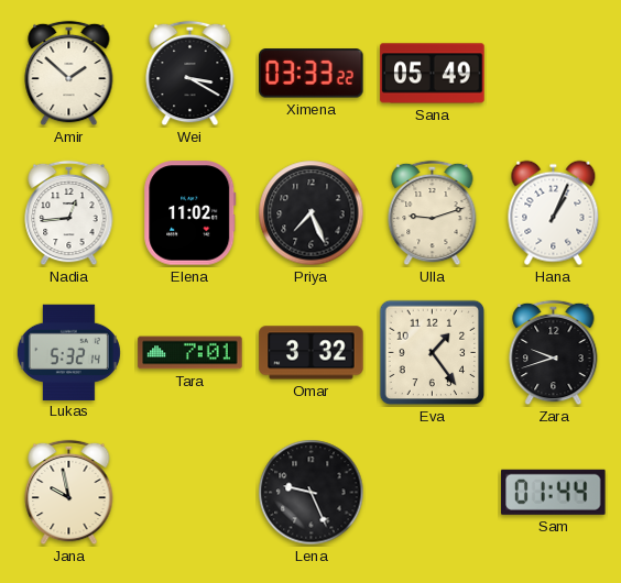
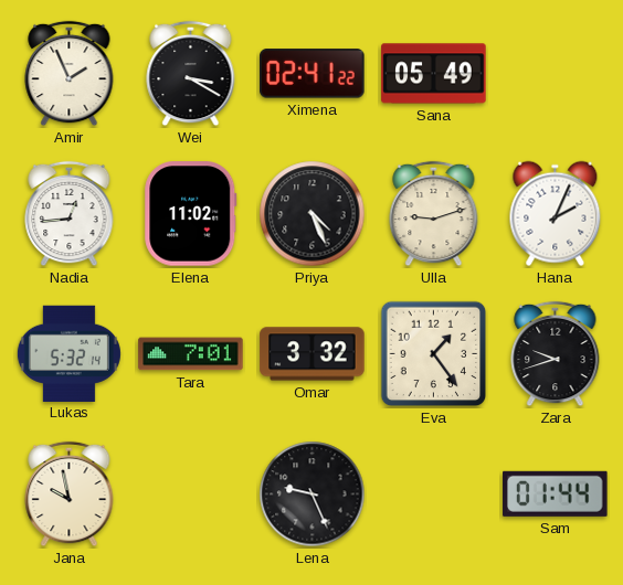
Amir: 1:52 -> 1:56
Ximena: 03:33 -> 02:41
Priya: 7:26 -> 4:26
Hana: 1:04 -> 2:04
